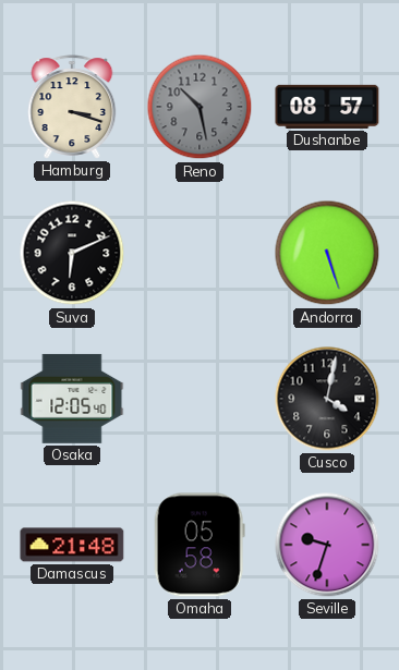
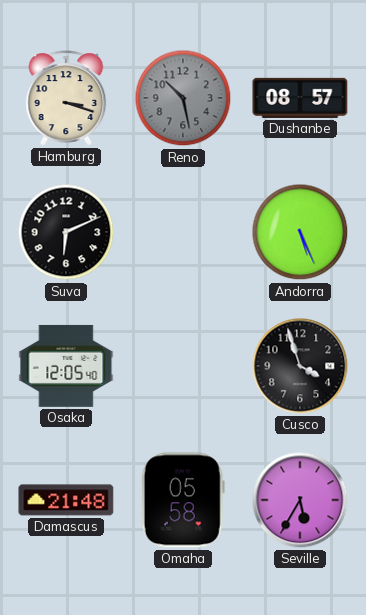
Andorra: 5:27 -> 5:26
Cusco: 4:02 -> 3:57
Seville: 9:33 -> 5:35
